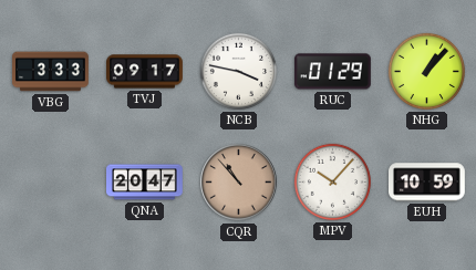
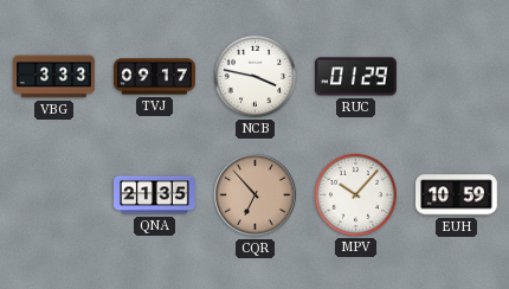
NHG: 1:07 -> none
QNA: 20:47 -> 21:35
CQR: 10:53 -> 6:53
